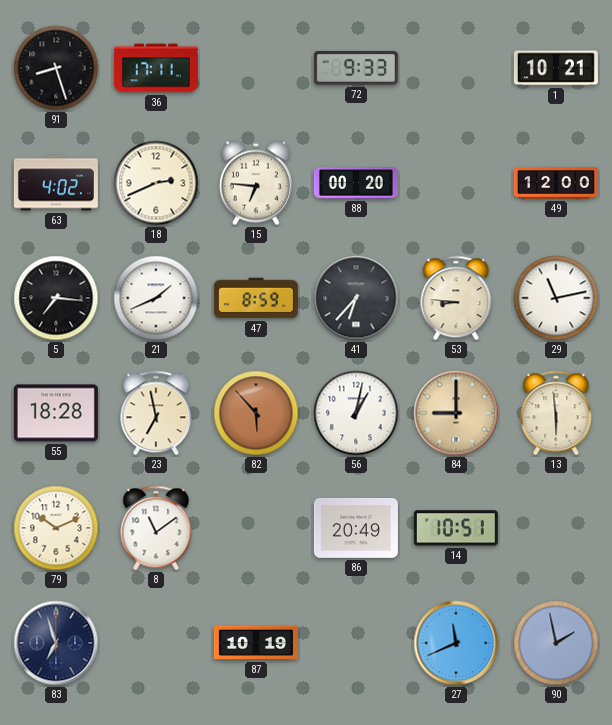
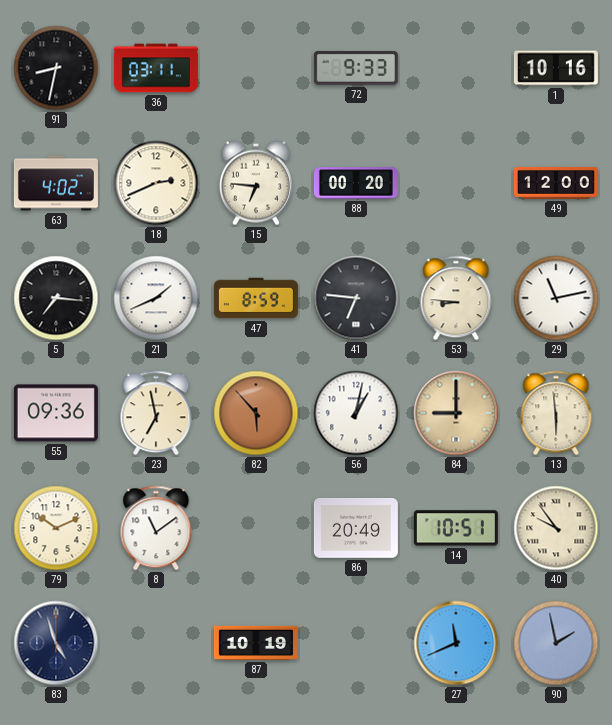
91: 8:27 -> 8:32
36: 17:11 -> 03:11
1: 10:21 -> 10:16
41: 6:37 -> 6:46
55: 18:28 -> 09:36
40: none -> 9:54
83: 6:57 -> 4:57
